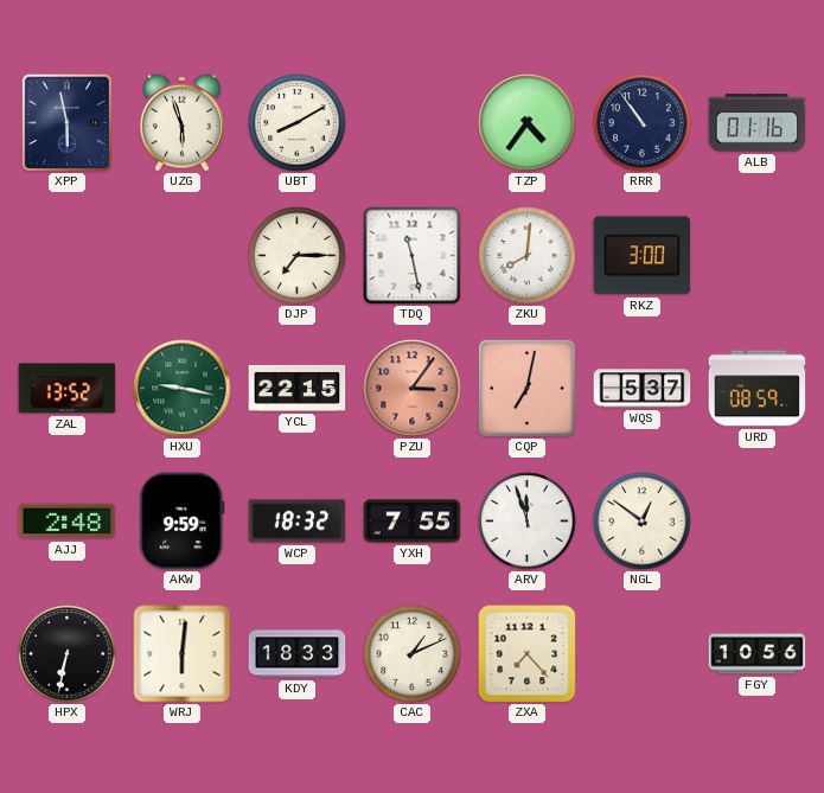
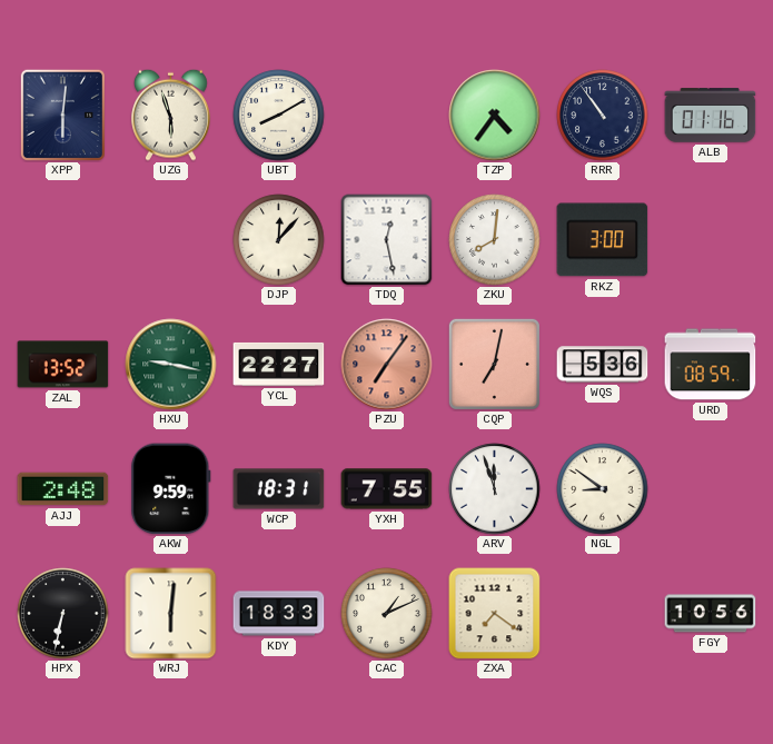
XPP: 5:58 -> 6:01
DJP: 7:15 -> 12:07
TDQ: 11:28 -> 12:28
YCL: 22:15 -> 22:27
PZU: 3:06 -> 7:06
WQS: 5:37 -> 5:36
WCP: 18:32 -> 18:31
NGL: 12:51 -> 8:51
ZXA: 7:23 -> 7:21
